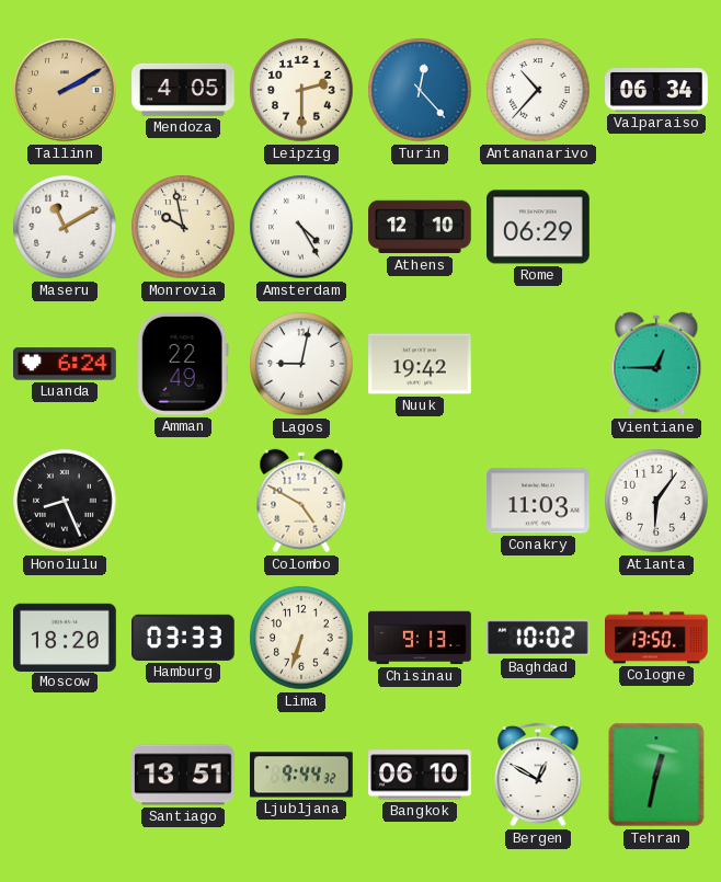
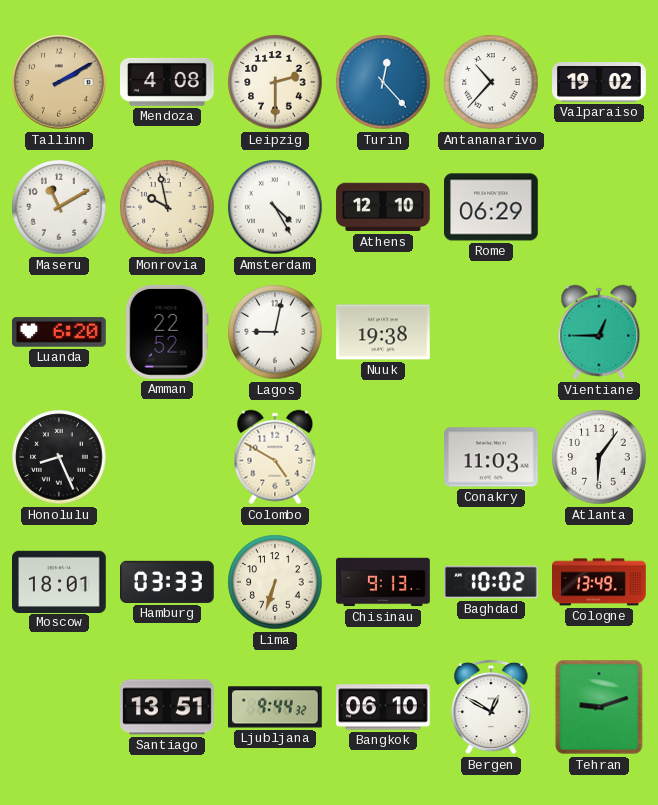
Mendoza: 4:05 -> 4:08
Valparaiso: 06:34 -> 19:02
Luanda: 6:24 -> 6:20
Amman: 22:49 -> 22:52
Nuuk: 19:42 -> 19:38
Moscow: 18:20 -> 18:01
Cologne: 13:50 -> 13:49
Tehran: 12:32 -> 9:12
